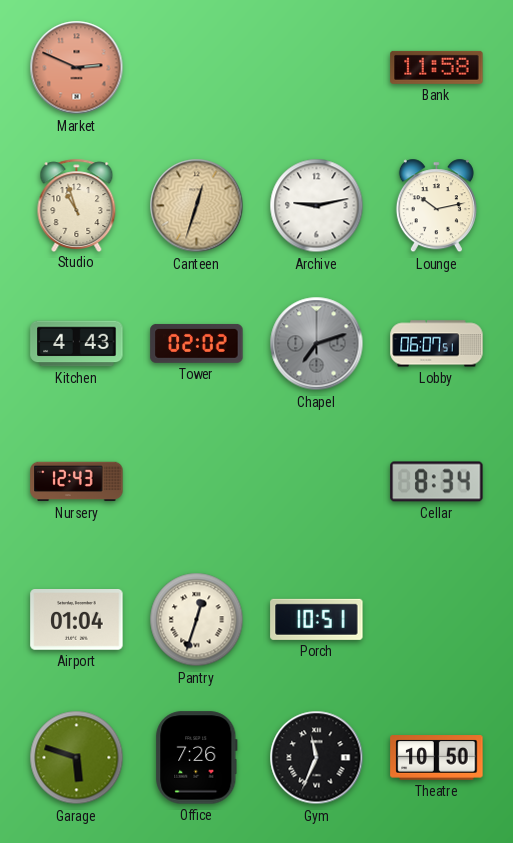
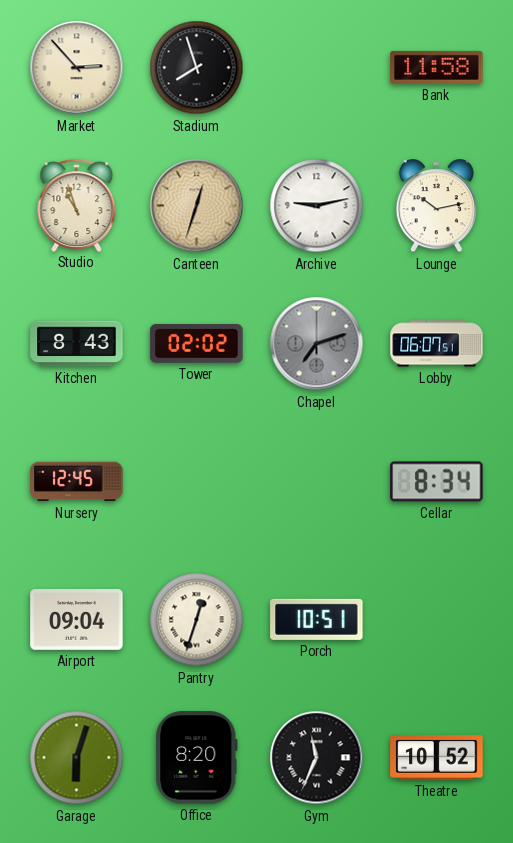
Market: 2:49 -> 2:53
Market dial: salmon -> cream
Stadium: none -> 7:57
Kitchen: 4:43 -> 8:43
Nursery: 12:43 -> 12:45
Airport: 01:04 -> 09:04
Garage: 5:48 -> 6:03
Office: 7:26 -> 8:20
Theatre: 10:50 -> 10:52
